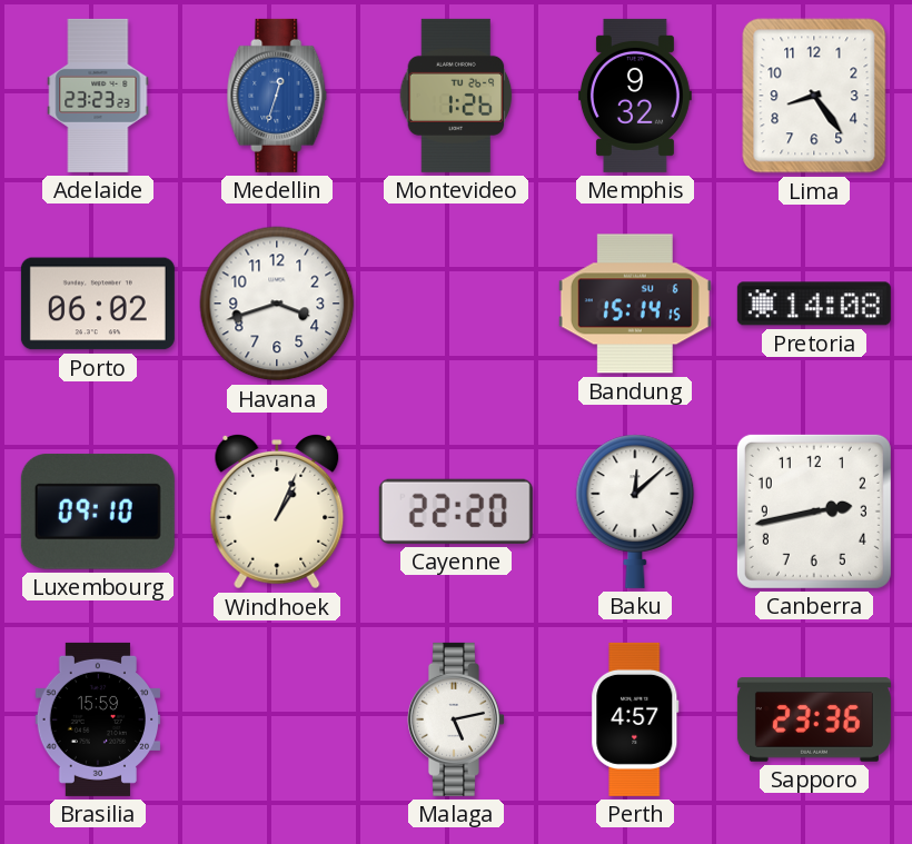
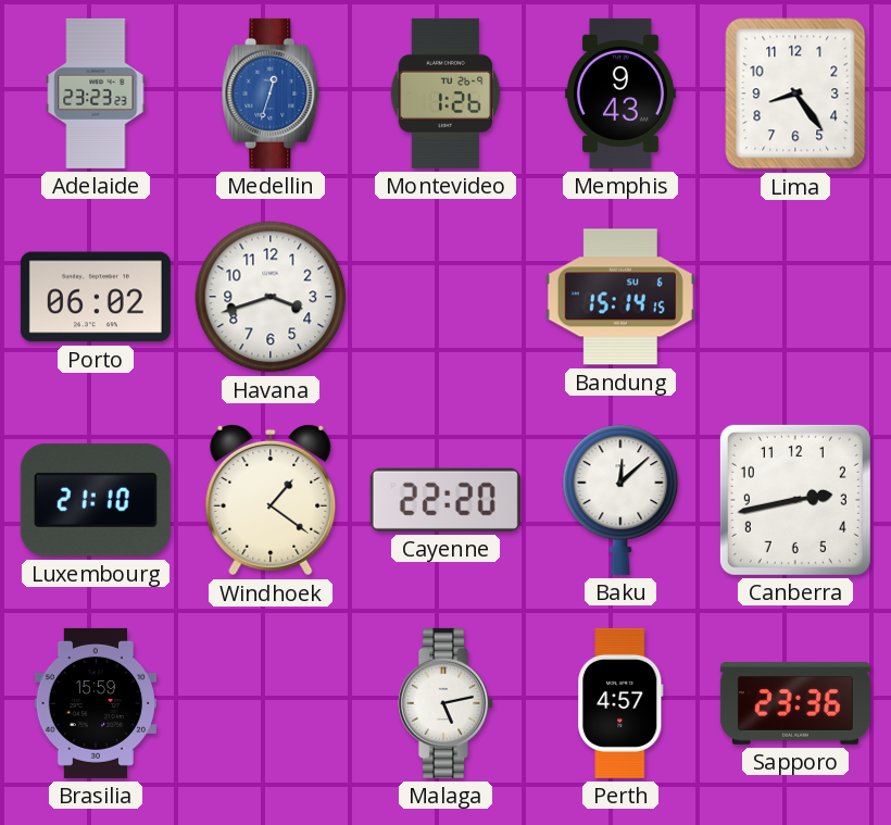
Memphis: 9:32 -> 9:43
Pretoria: 14:08 -> none
Luxembourg: 09:10 -> 21:10
Windhoek: 1:04 -> 1:21
